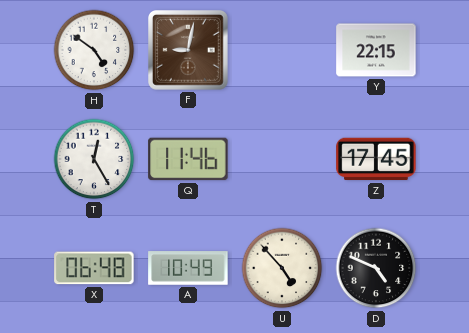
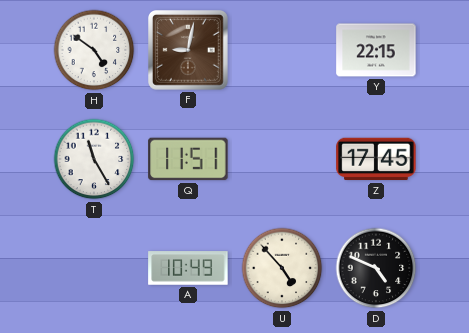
T: 12:25 -> 11:25
Q: 11:46 -> 11:51
X: 06:48 -> none
